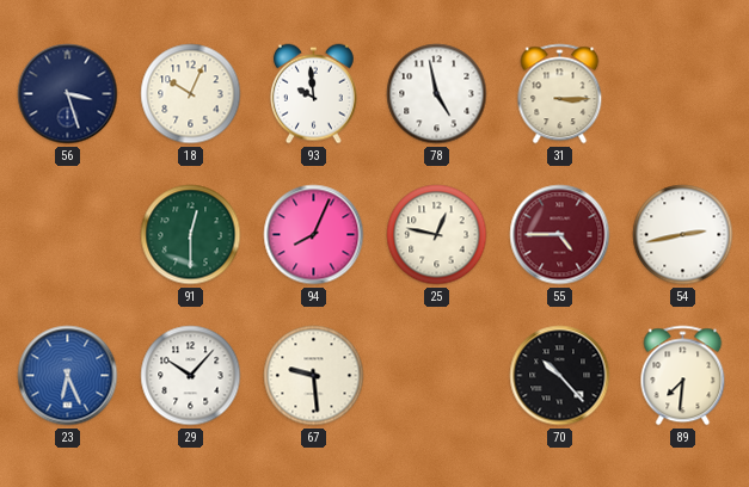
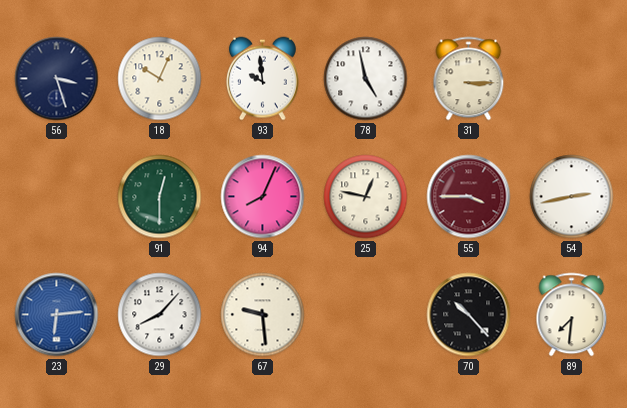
55: 4:45 -> 3:45
23: 6:26 -> 6:14
29: 10:07 -> 8:07
